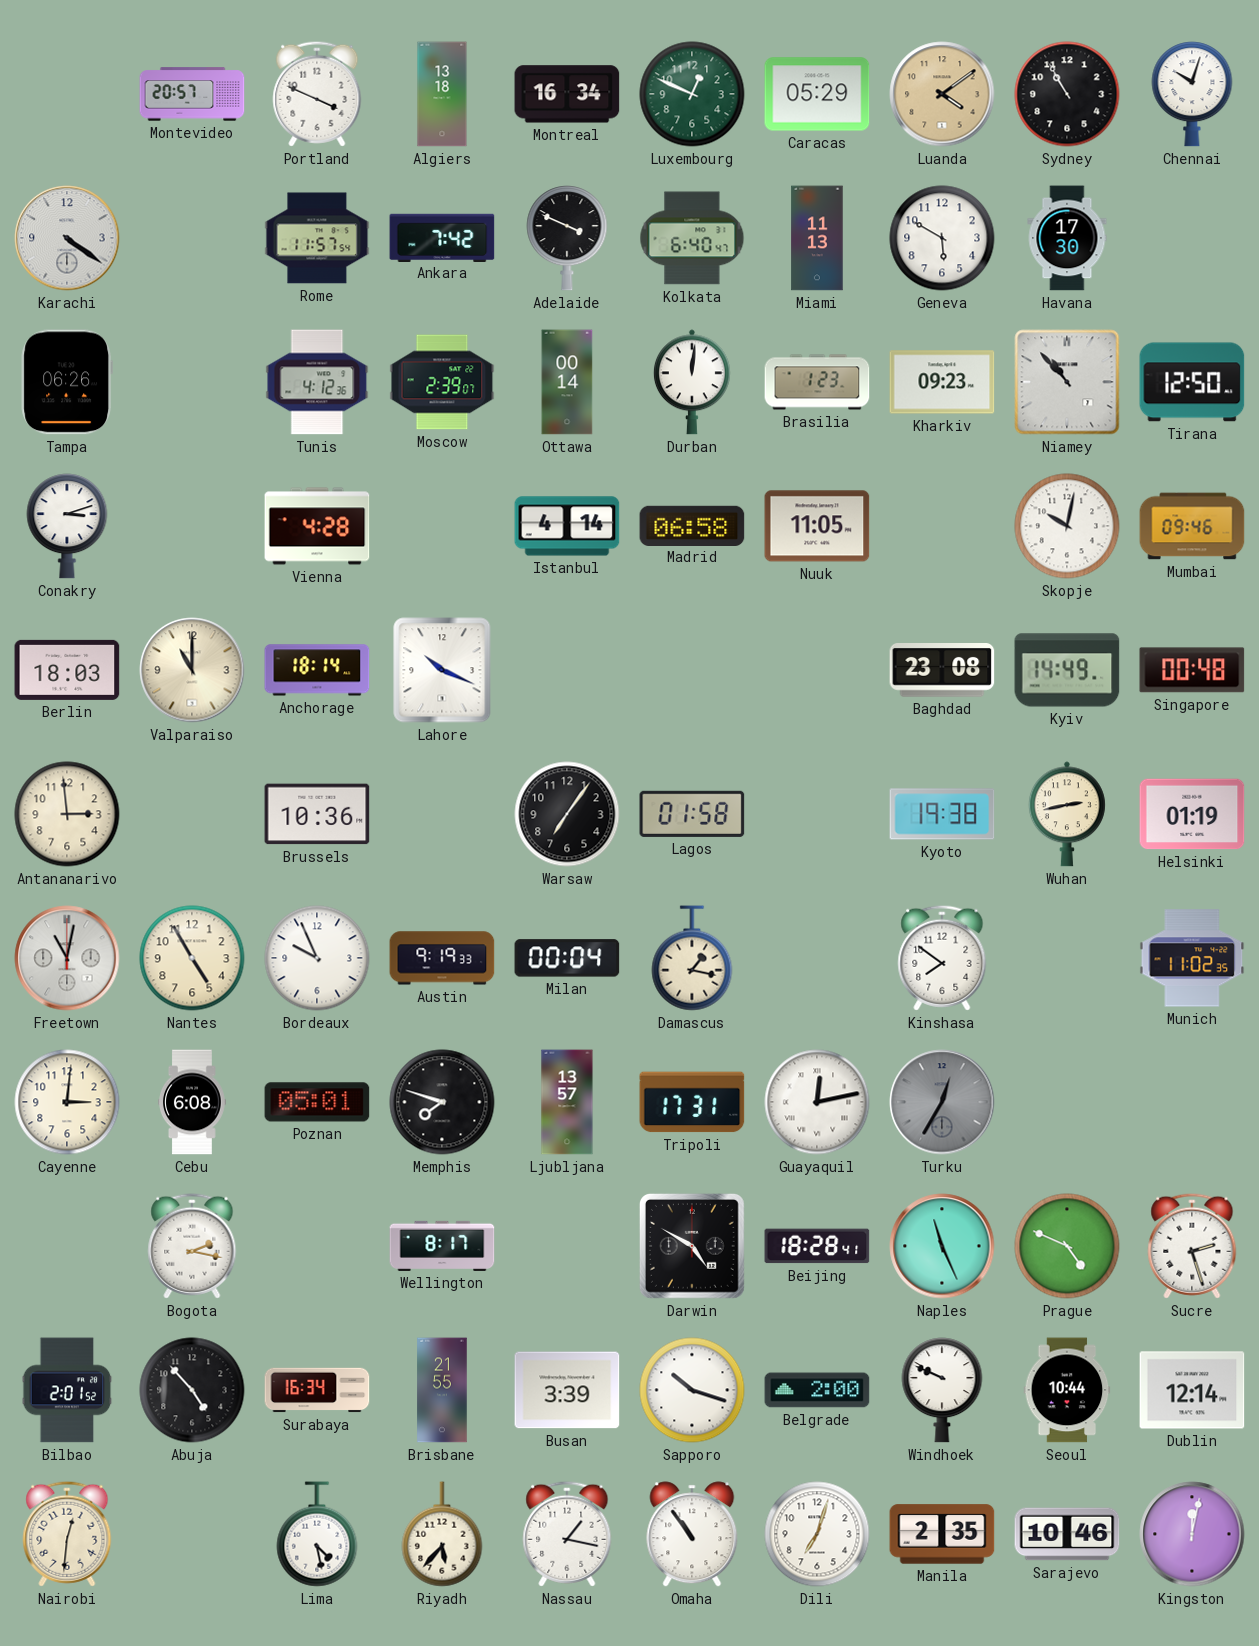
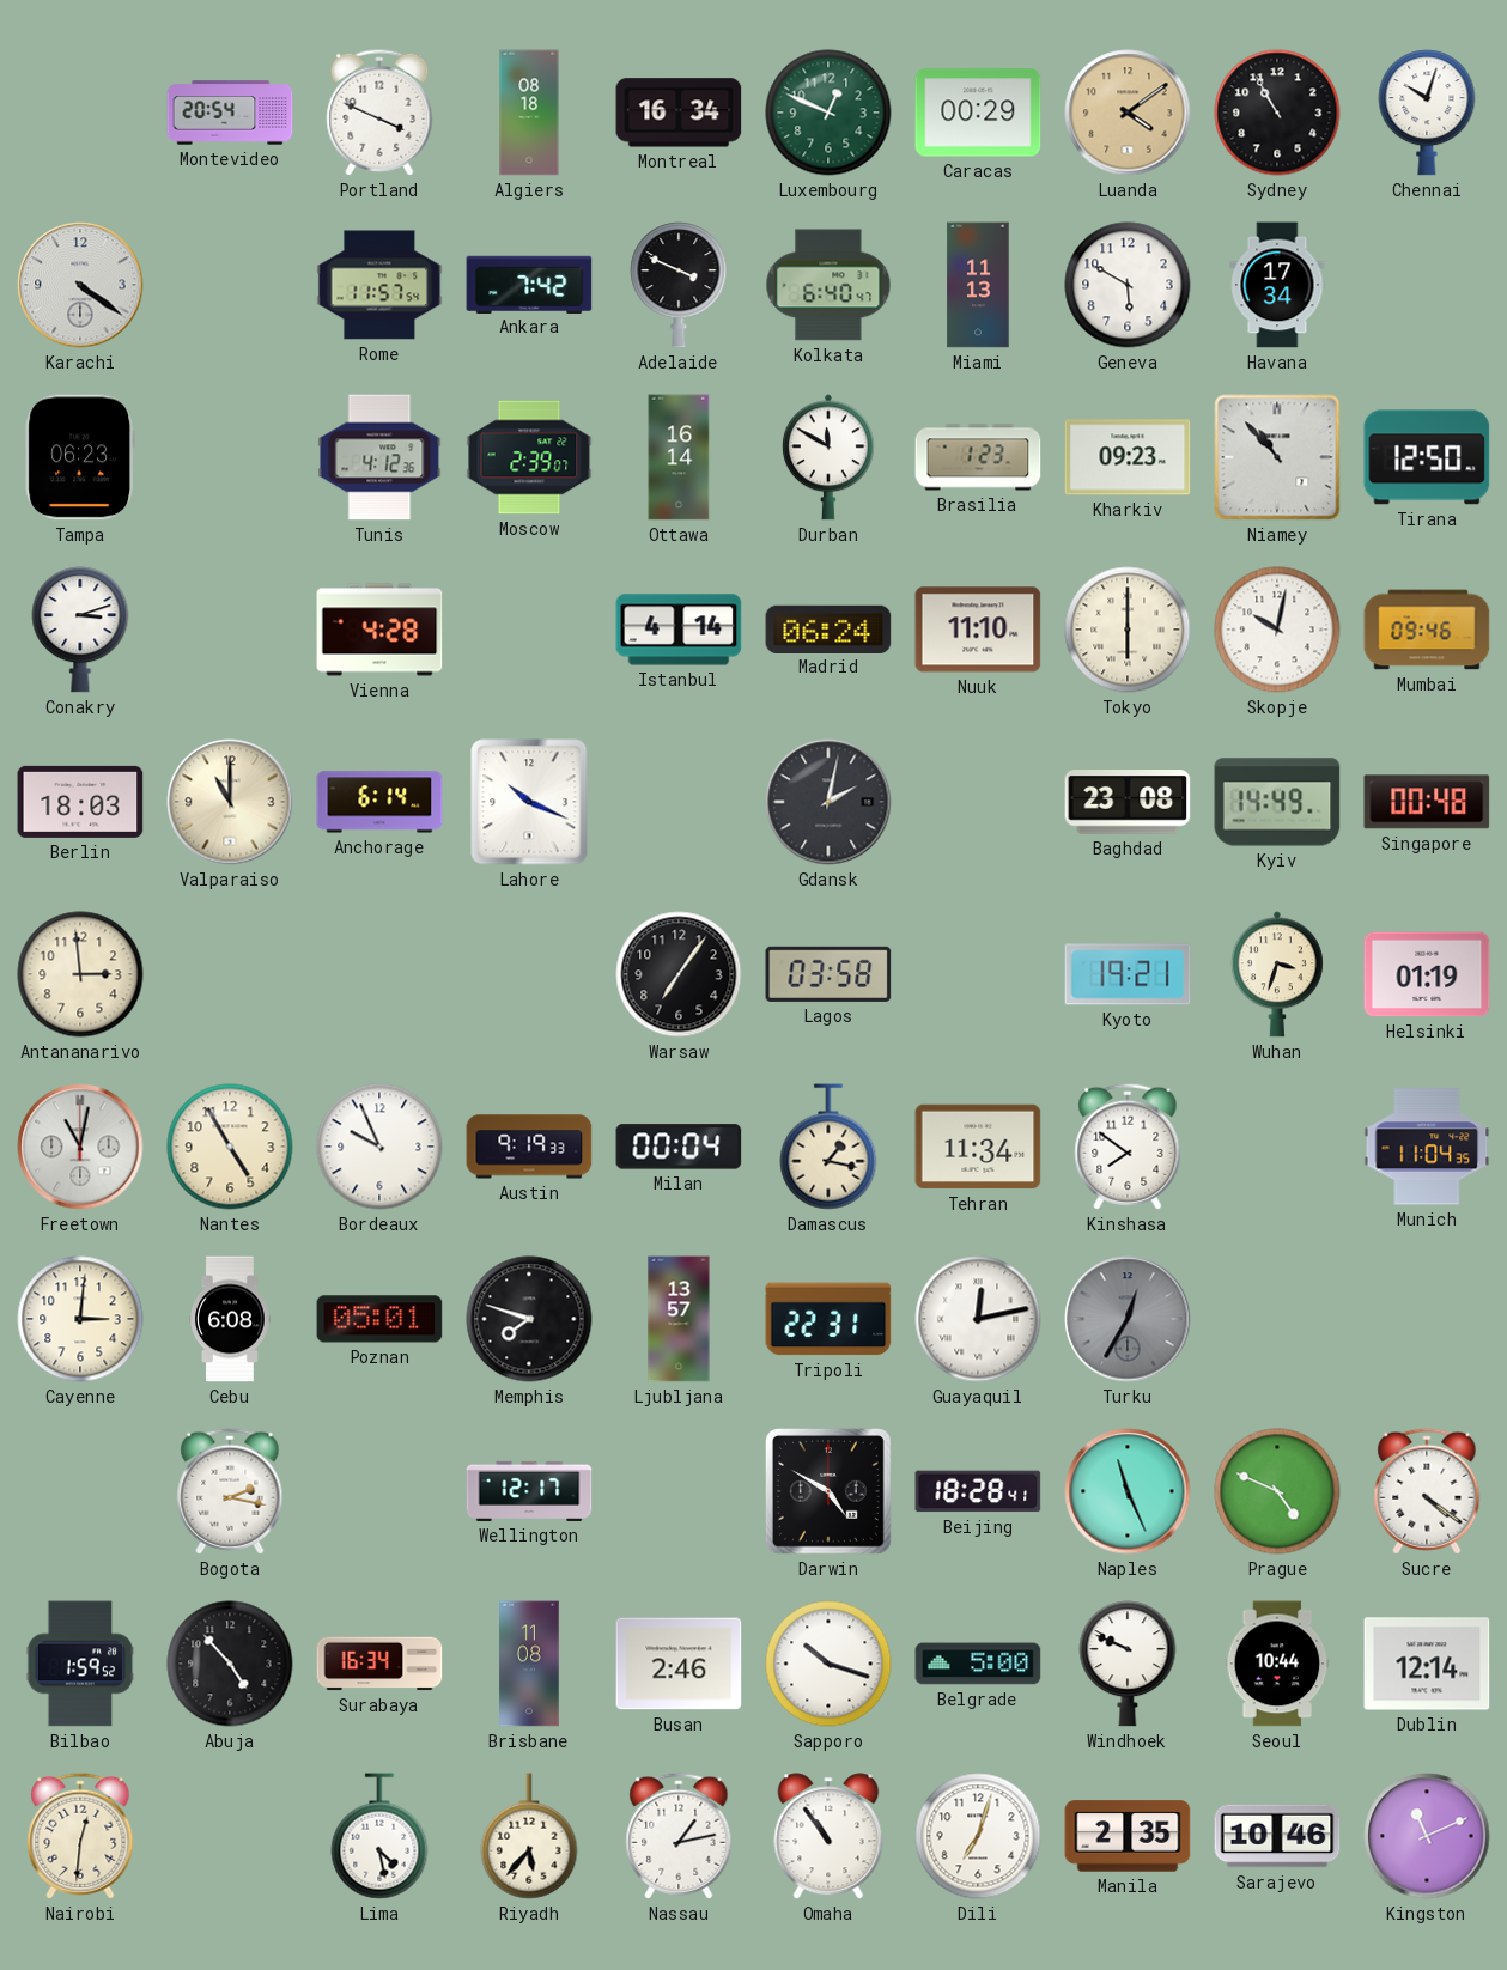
Montevideo: 20:57 -> 20:54
Algiers: 13:18 -> 08:18
Caracas: 05:29 -> 00:29
Havana: 17:30 -> 17:34
Tampa: 06:26 -> 06:23
Ottawa: 00:14 -> 16:14
Durban: 12:01 -> 11:50
Madrid: 06:58 -> 06:24
Nuuk: 11:05 -> 11:10
Tokyo: none -> 6:00
Anchorage: 18:14 -> 6:14
Gdansk: none -> 2:02
Brussels: 10:36 -> none
Lagos: 01:58 -> 03:58
Kyoto: 19:38 -> 19:21
Wuhan: 2:43 -> 3:33
Tehran: none -> 11:34
Munich: 11:02 -> 11:04
Tripoli: 17:31 -> 22:31
Wellington: 8:17 -> 12:17
Sucre: 2:27 -> 4:21
Bilbao: 2:01 -> 1:59
Brisbane: 21:55 -> 11:08
Busan: 3:39 -> 2:46
Belgrade: 2:00 -> 5:00
Nassau: 1:17 -> 1:13
Kingston: 12:02 -> 11:11
